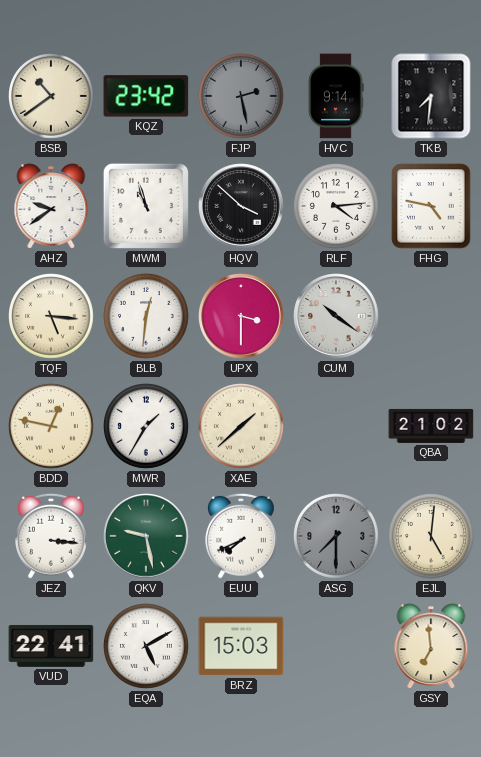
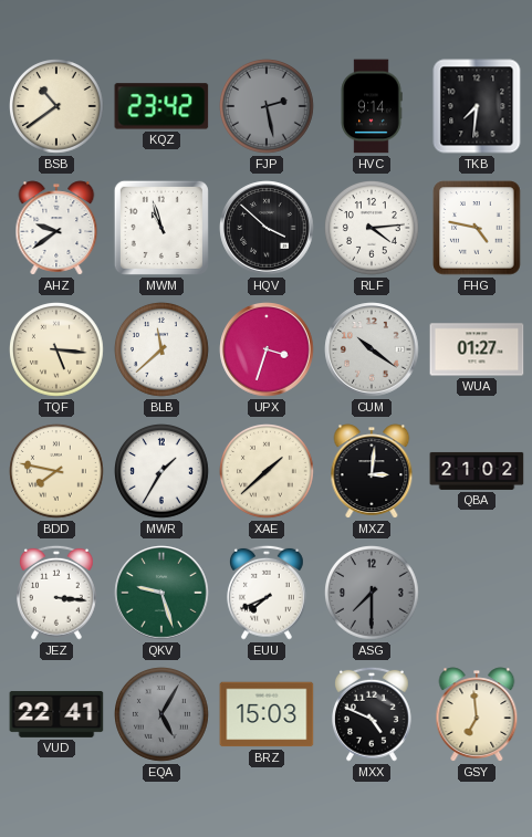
BLB: 12:31 -> 11:38
UPX: 3:30 -> 3:33
WUA: none -> 01:27
BDD: 12:47 -> 7:47
MXZ: none -> 3:01
QKV: 9:28 -> 9:27
EJL: 5:01 -> none
EQA: 5:10 -> 5:05
EQA dial: white -> grey
MXX: none -> 4:49
